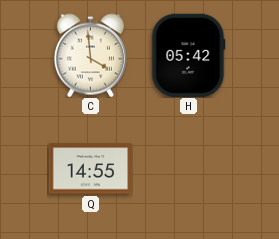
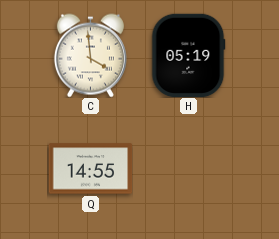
H: 05:42 -> 05:19
